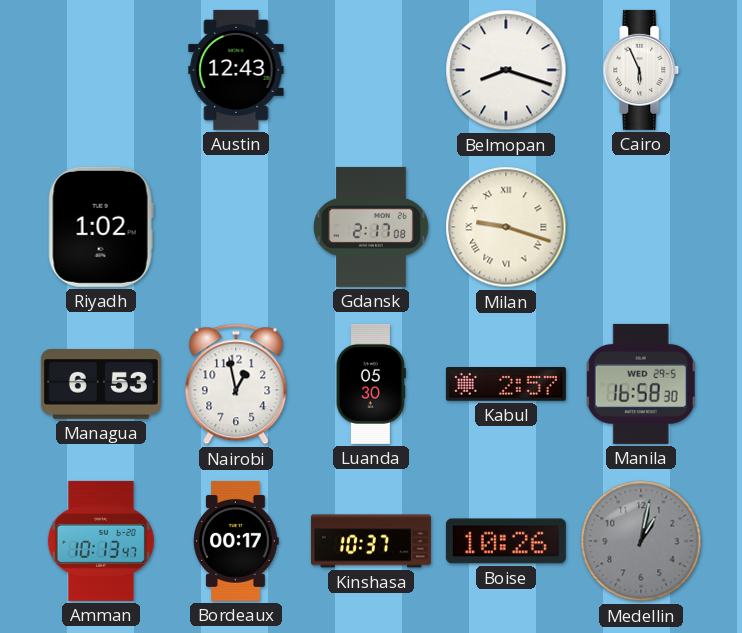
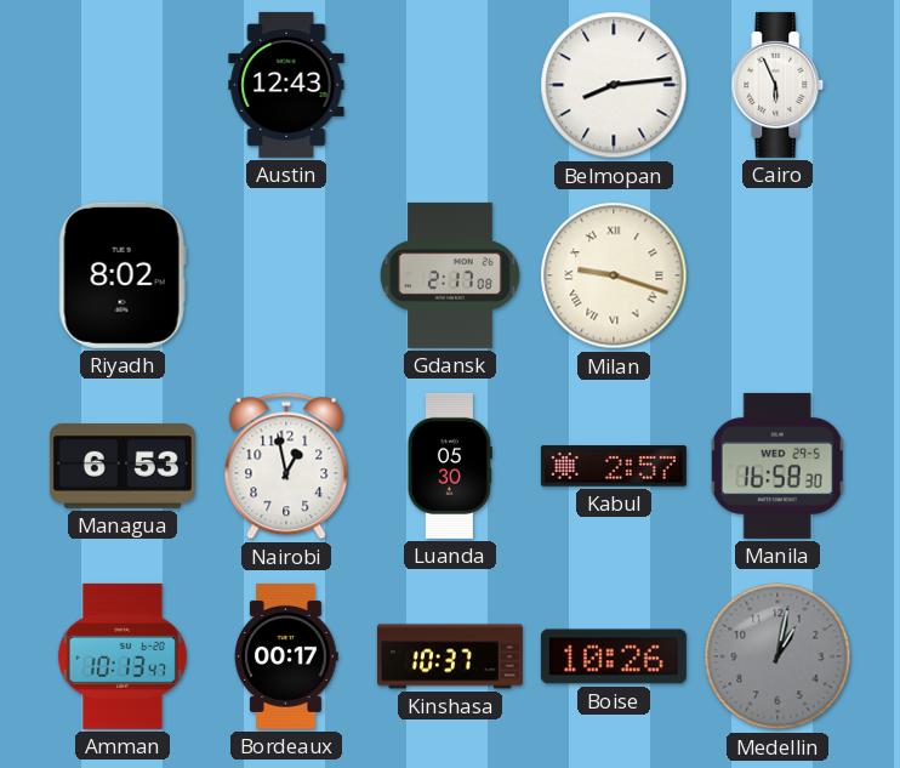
Belmopan: 8:18 -> 8:14
Riyadh: 1:02 -> 8:02
